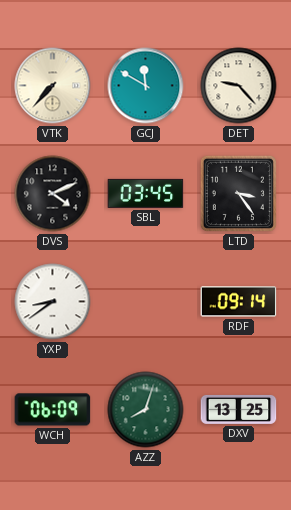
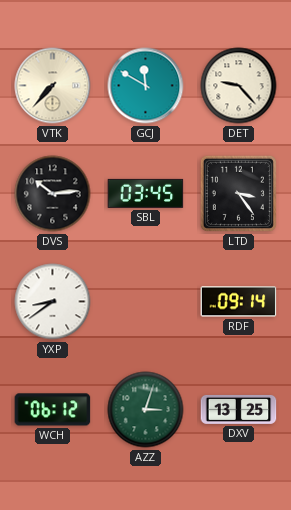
DVS: 4:11 -> 10:14
WCH: 06:09 -> 06:12
AZZ: 8:03 -> 3:03
